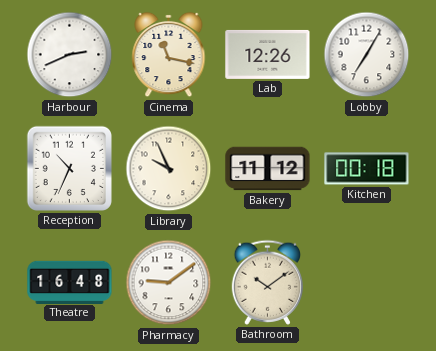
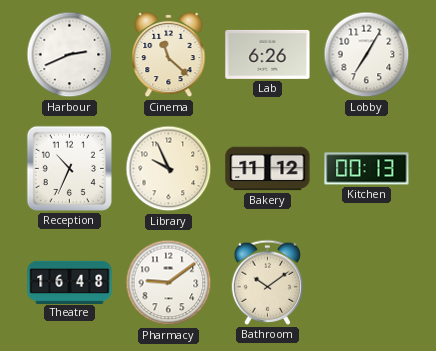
Cinema: 11:17 -> 11:22
Lab: 12:26 -> 6:26
Kitchen: 00:18 -> 00:13
